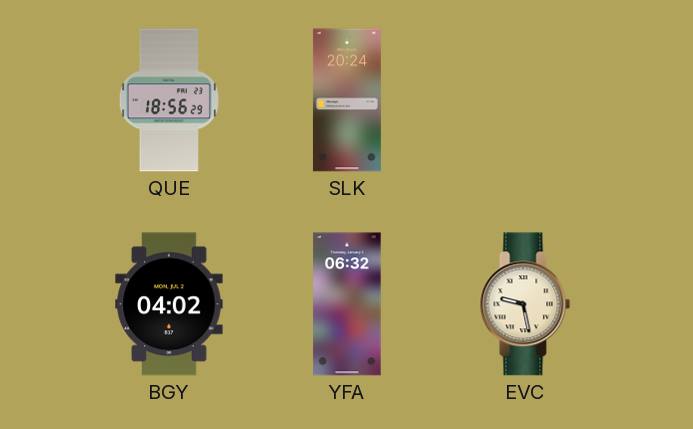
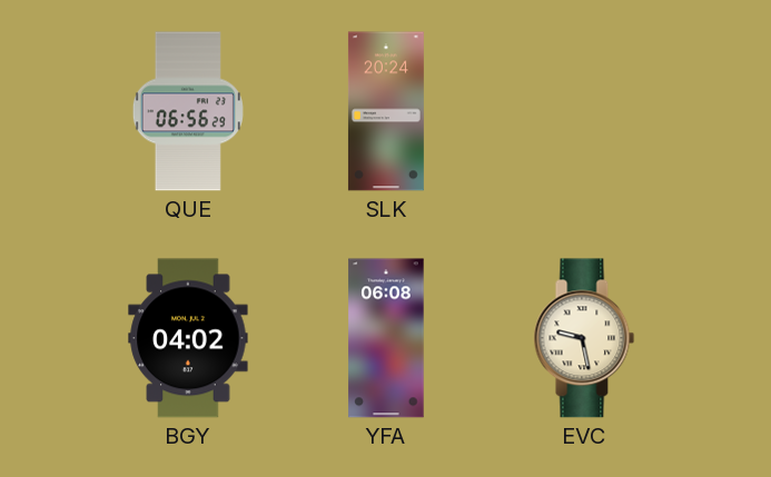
QUE: 18:56 -> 06:56
YFA: 06:32 -> 06:08
